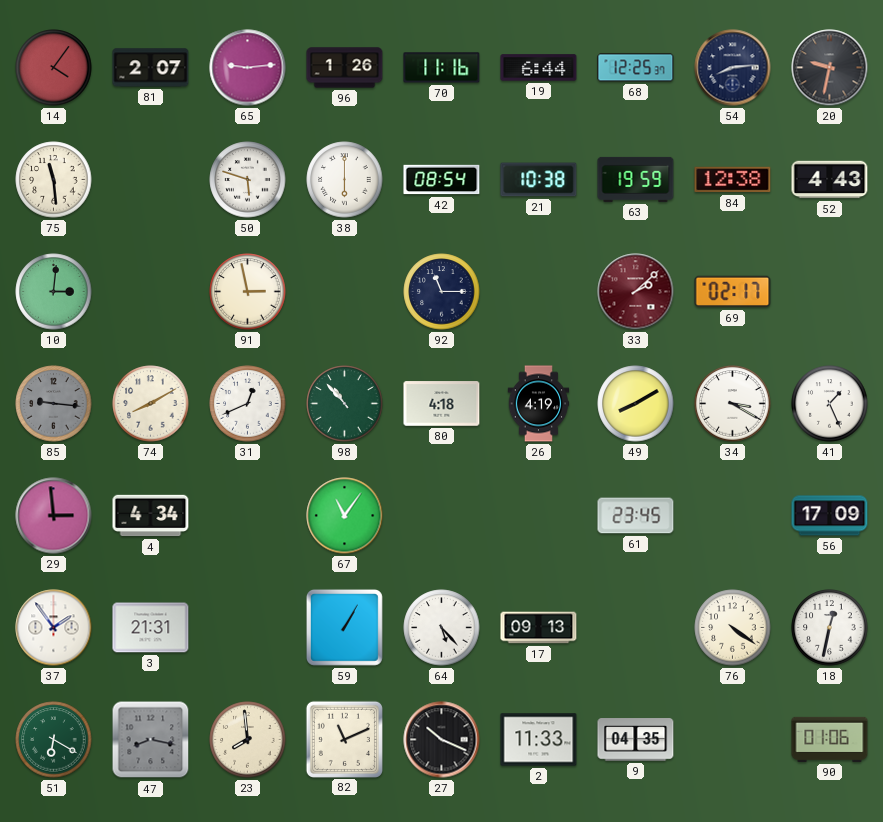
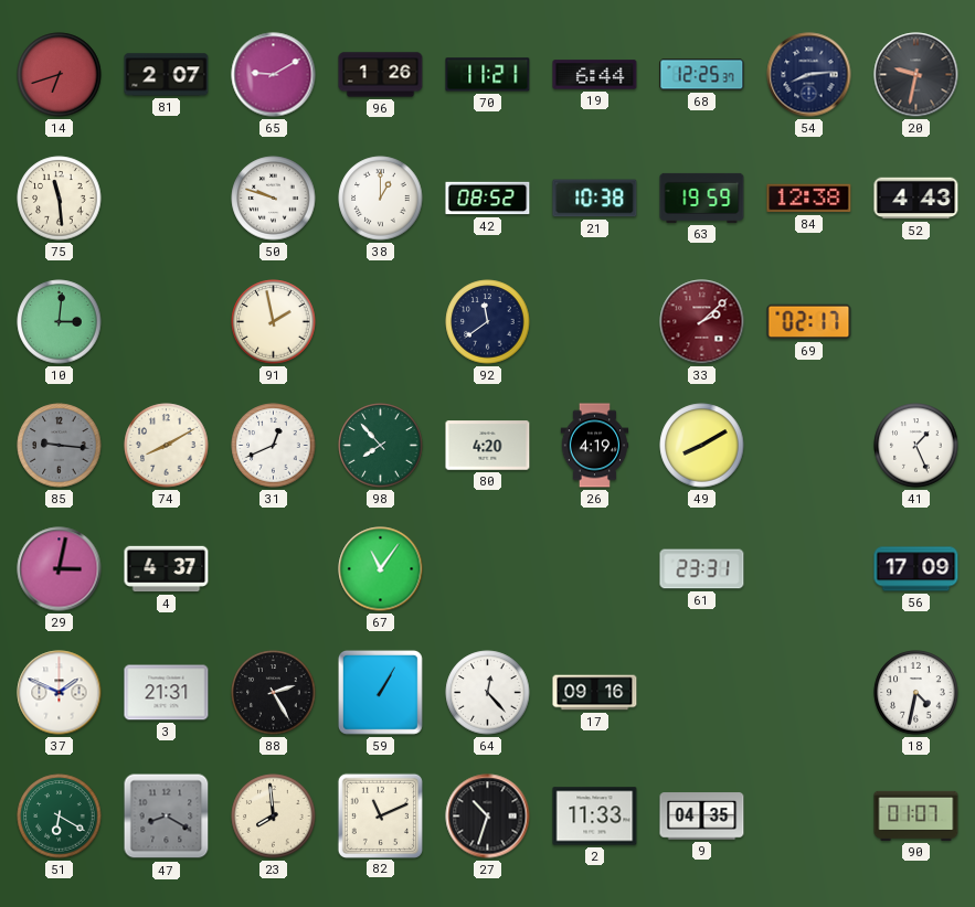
14: 4:06 -> 6:42
65: 9:14 -> 9:10
70: 11:16 -> 11:21
50: 5:48 -> 9:48
38: 6:00 -> 1:00
42: 08:54 -> 08:52
91: 2:58 -> 1:58
92: 11:15 -> 11:39
98: 10:53 -> 7:53
80: 4:18 -> 4:20
34: 3:20 -> none
29: 2:59 -> 3:02
4: 4:34 -> 4:37
61: 23:45 -> 23:31
37: 1:54 -> 1:49
88: none -> 2:25
64: 5:23 -> 12:23
17: 09:13 -> 09:16
76: 4:21 -> none
18: 12:32 -> 4:32
47: 8:17 -> 8:20
27: 10:19 -> 10:33
90: 01:06 -> 01:07
